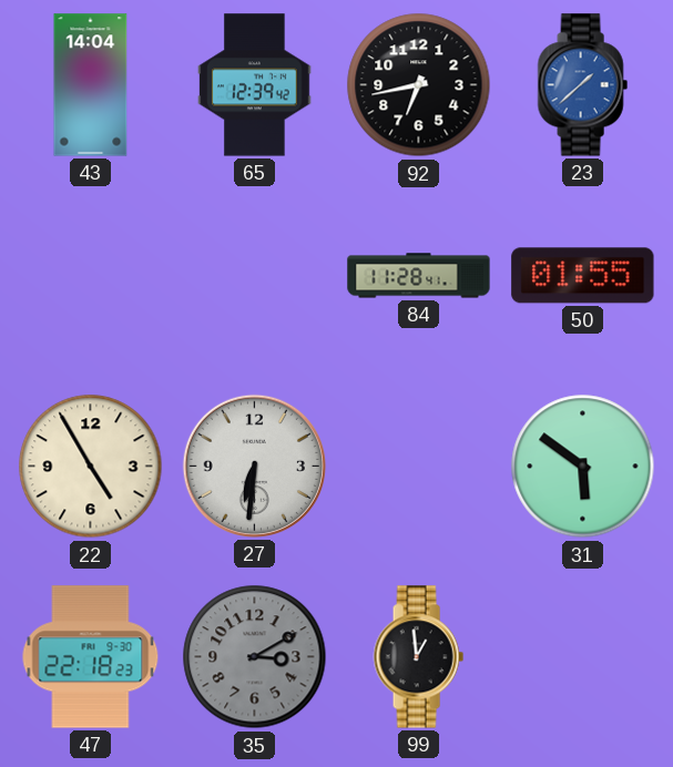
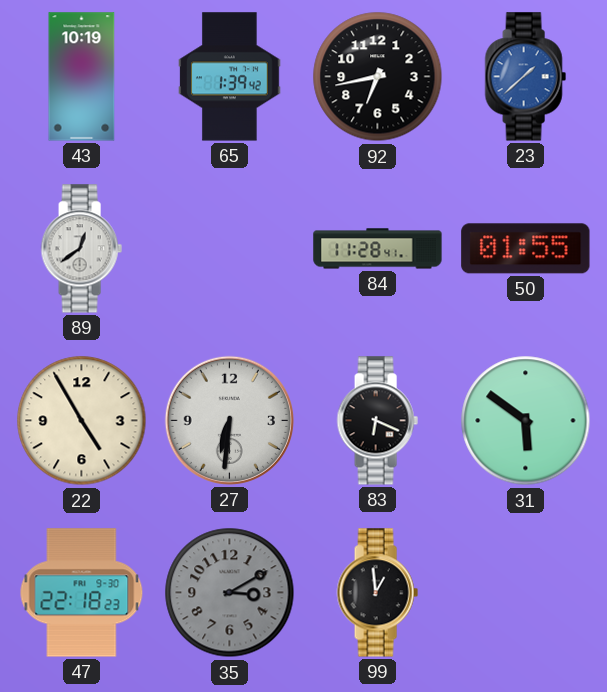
43: 14:04 -> 10:19
65: 12:39 -> 1:39
89: none -> 12:39
83: none -> 6:19
